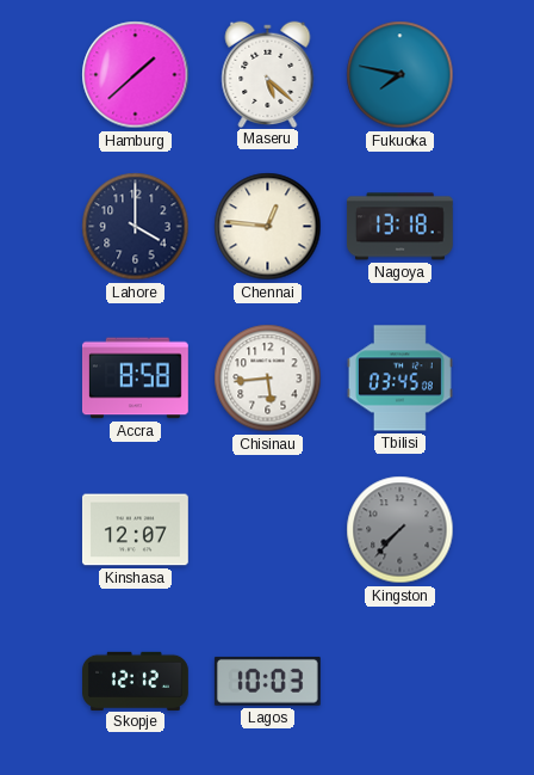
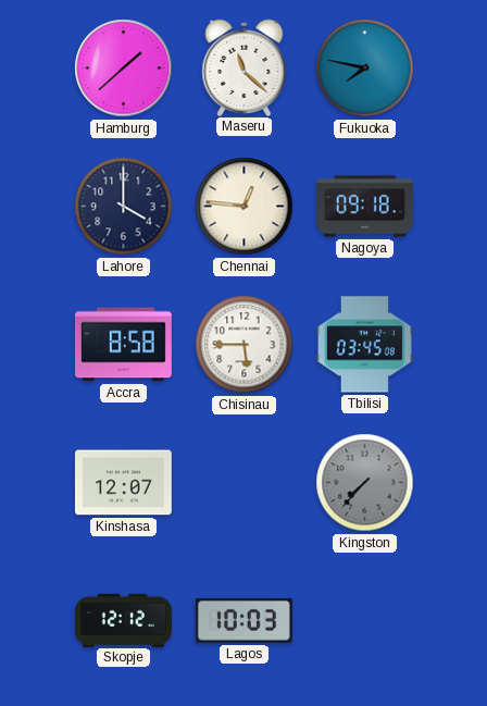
Maseru: 5:22 -> 11:22
Nagoya: 13:18 -> 09:18
Chisinau: 5:44 -> 5:45
